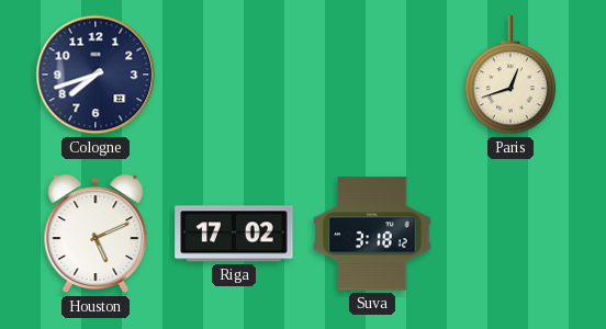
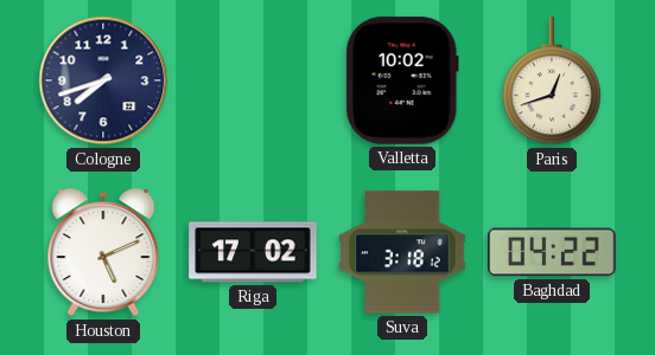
Valletta: none -> 10:02
Baghdad: none -> 04:22
